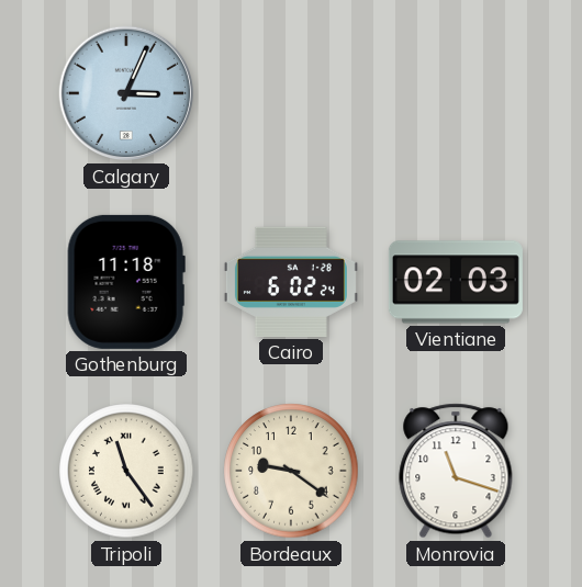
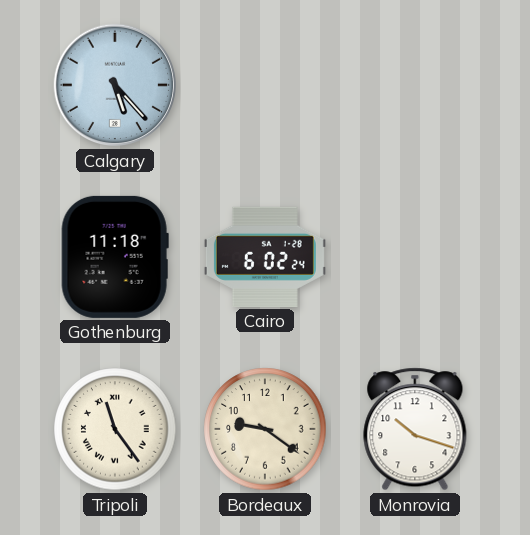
Calgary: 3:04 -> 5:23
Vientiane: 02:03 -> none
Monrovia: 11:18 -> 10:18
